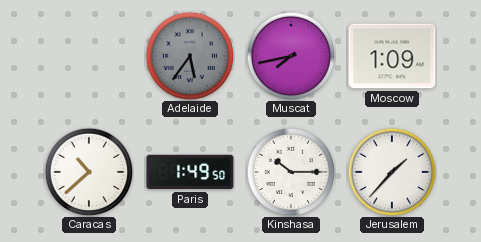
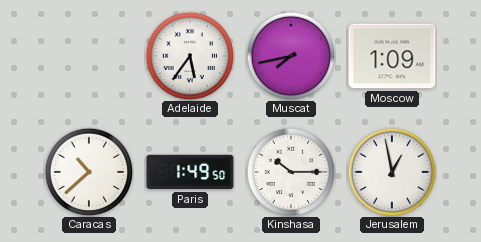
Adelaide dial: grey -> white
Jerusalem: 1:37 -> 12:58
